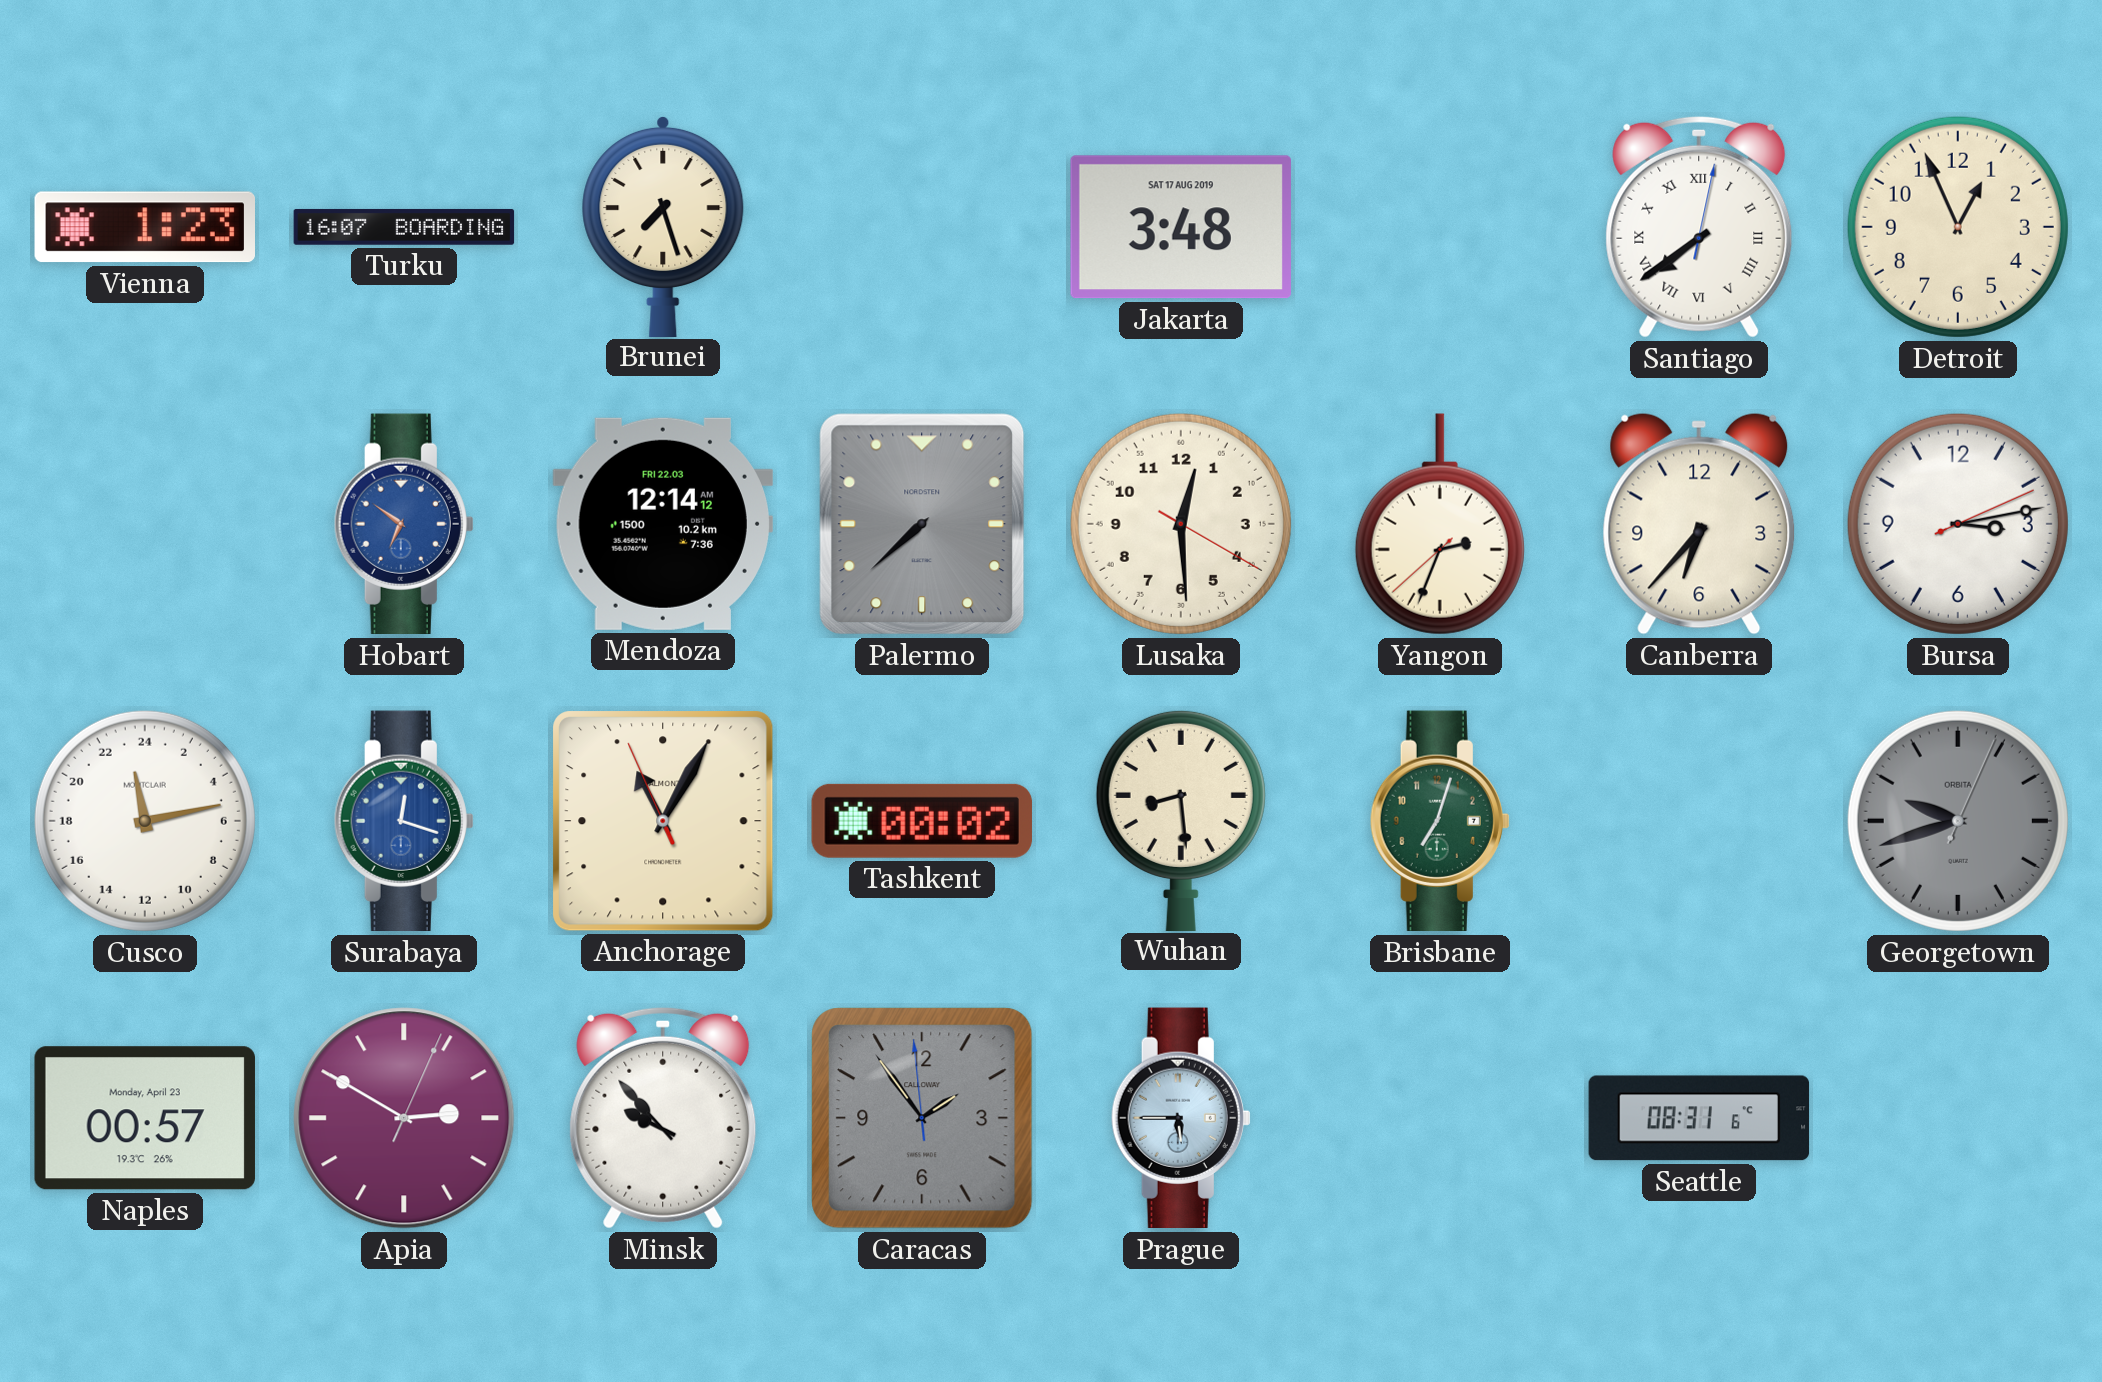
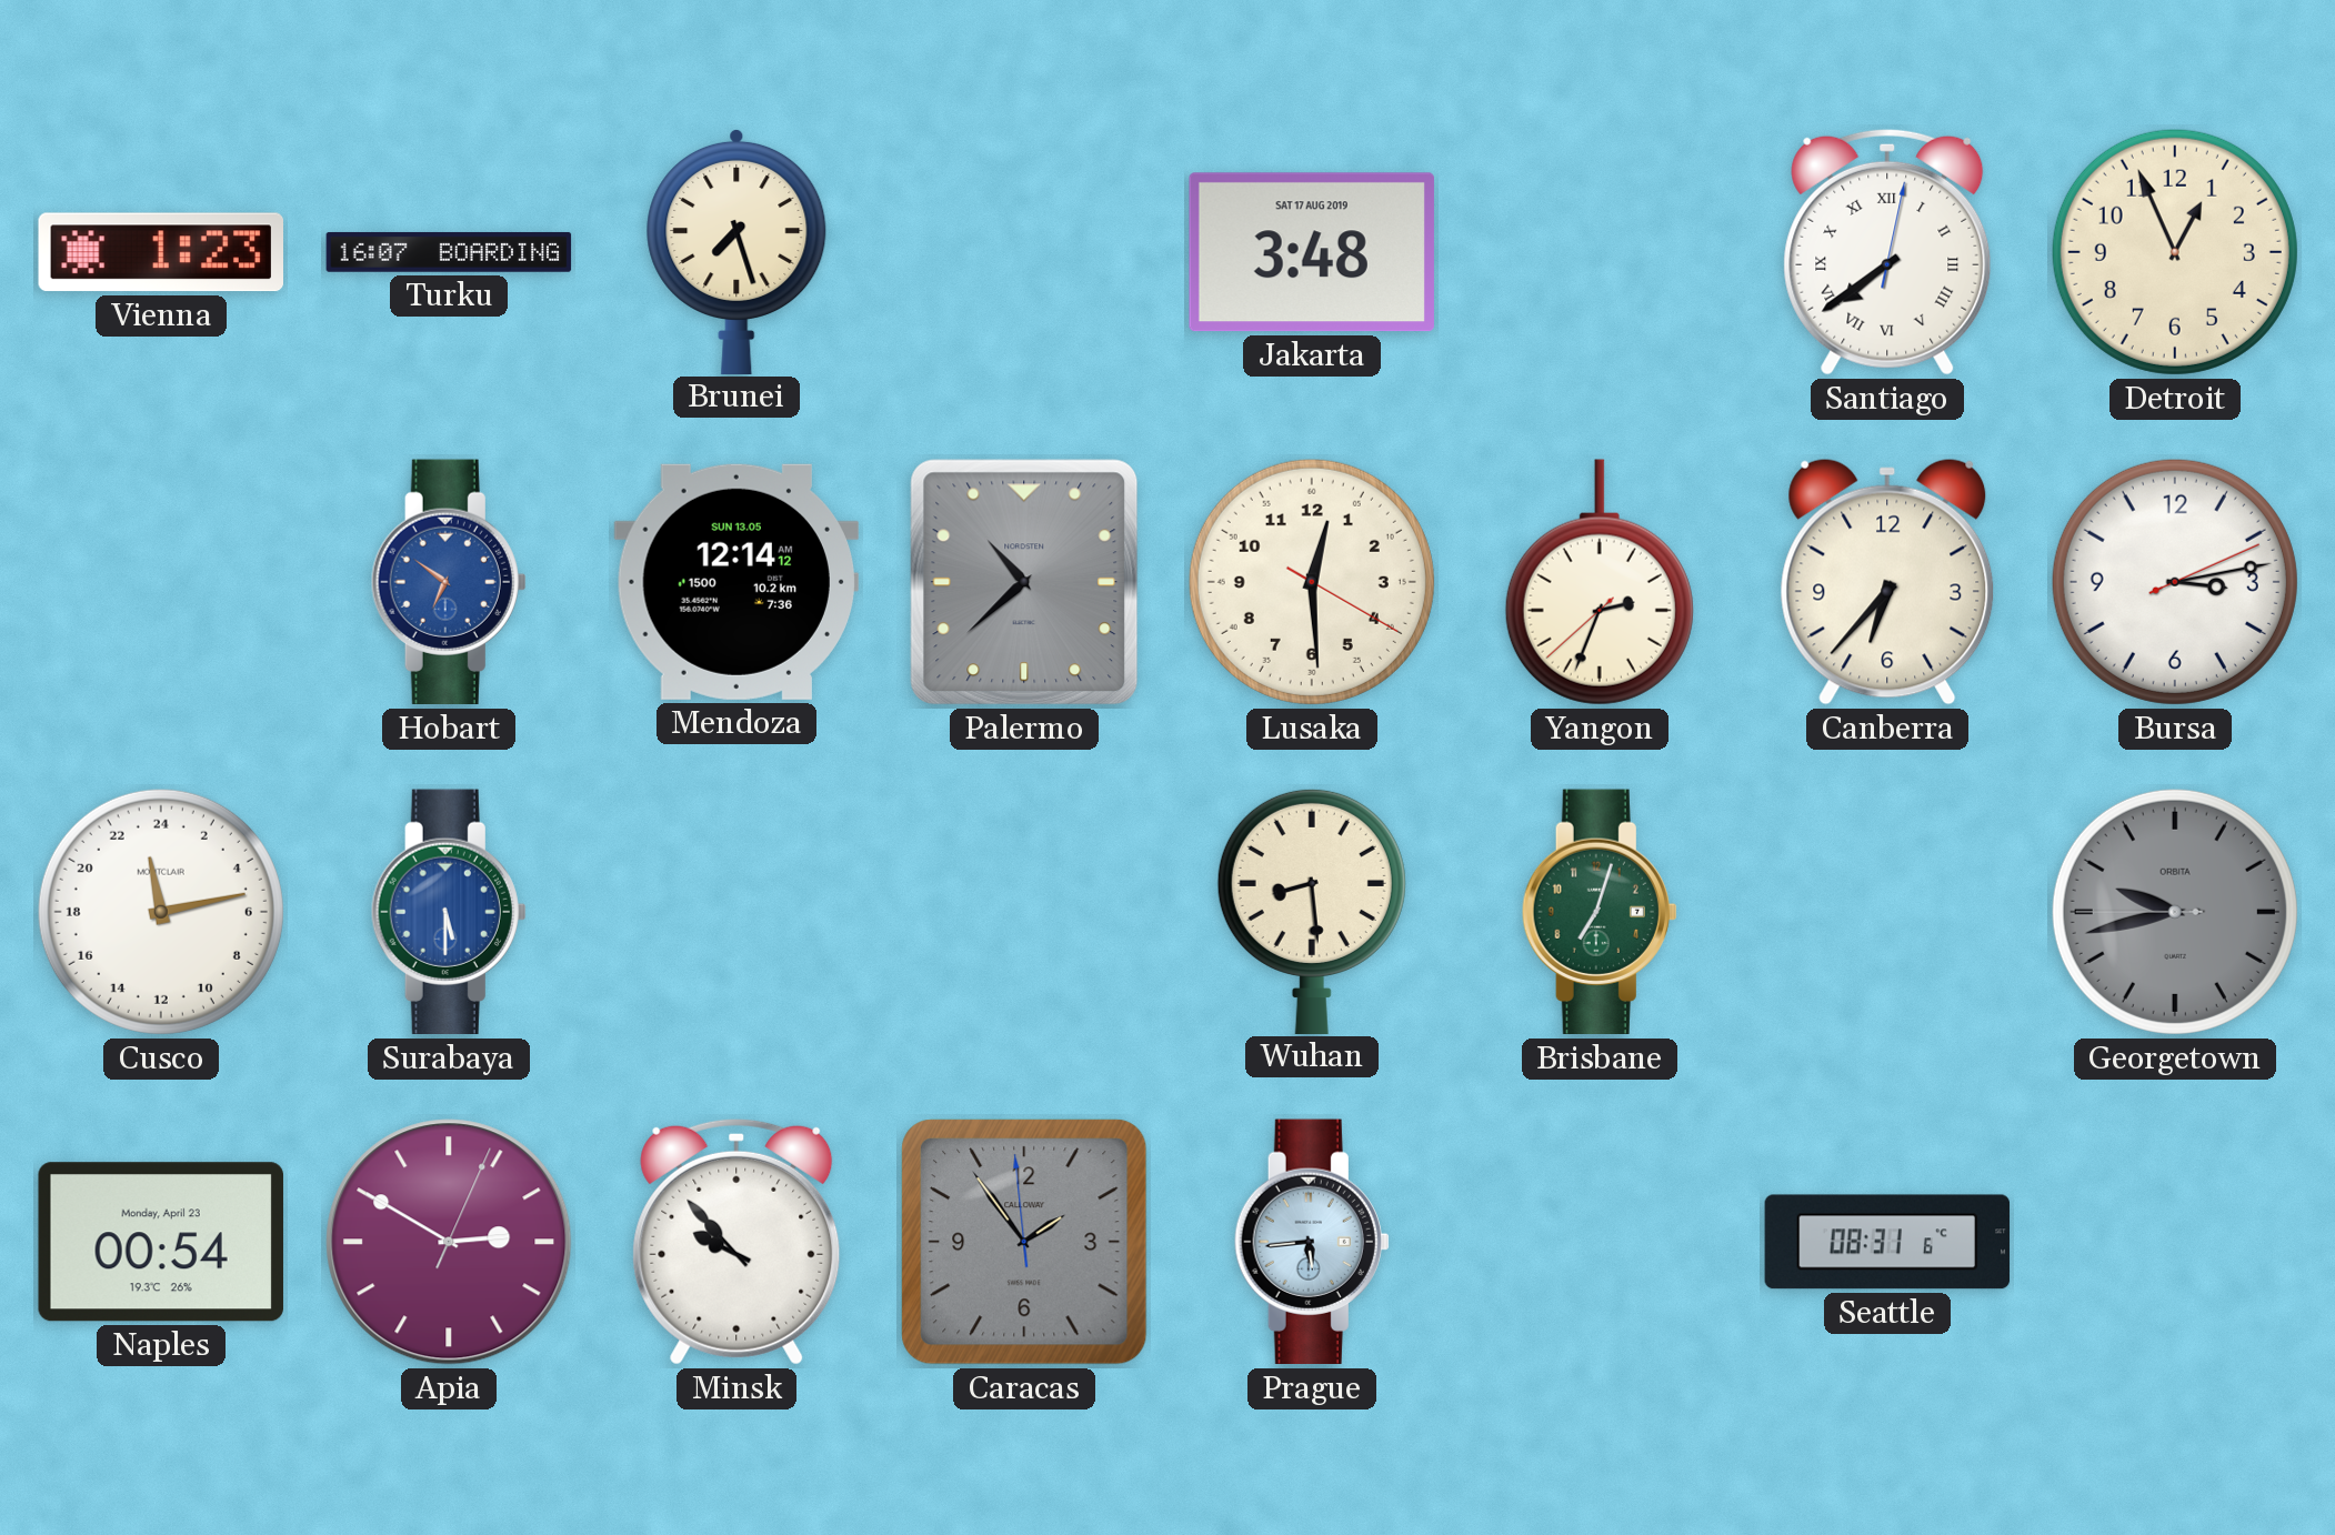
Mendoza date: FRI 22.03 -> SUN 13.05
Palermo: 7:38 -> 10:38
Surabaya: 12:18 -> 5:30
Anchorage: 11:04 -> none
Tashkent: 00:02 -> none
Georgetown: 9:42:04 -> 9:42:45
Naples: 00:57 -> 00:54
Prague: 5:45 -> 5:44
